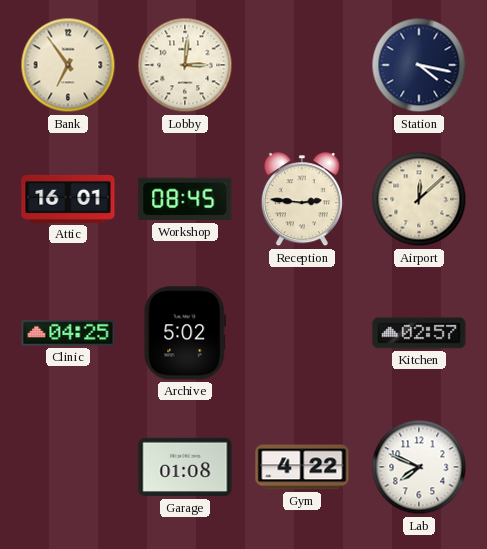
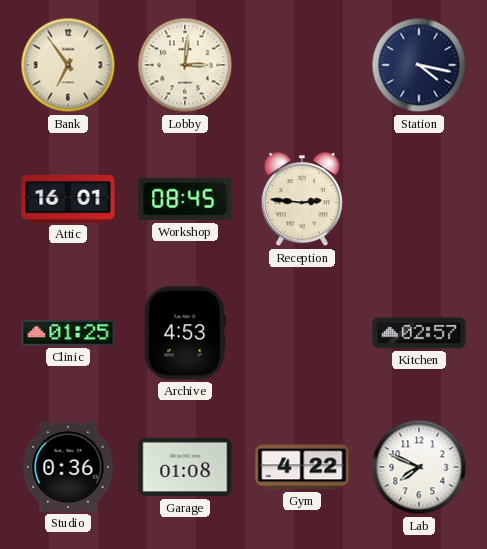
Airport: 12:08 -> none
Clinic: 04:25 -> 01:25
Archive: 5:02 -> 4:53
Studio: none -> 0:36
